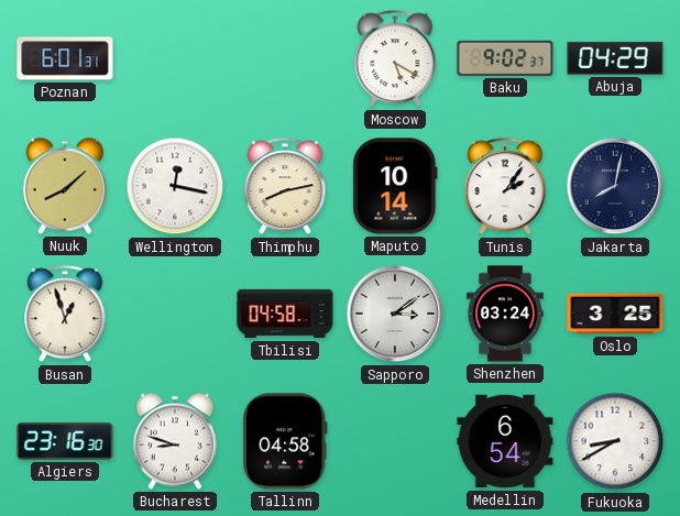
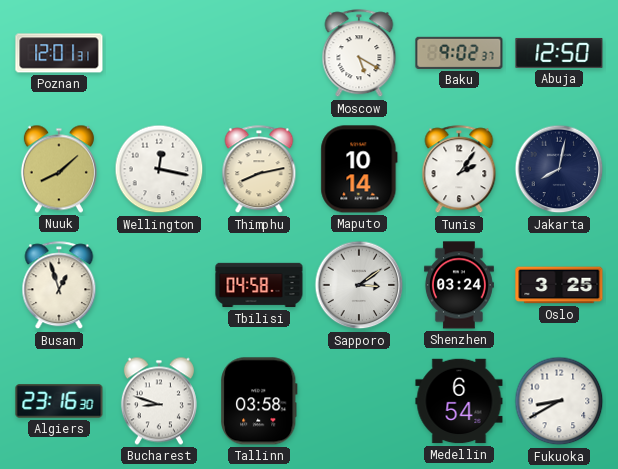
Poznan: 6:01 -> 12:01
Abuja: 04:29 -> 12:50
Tallinn: 04:58 -> 03:58
